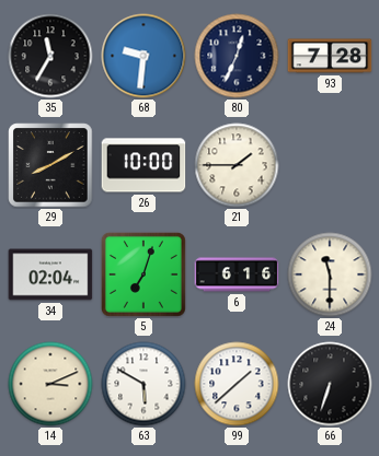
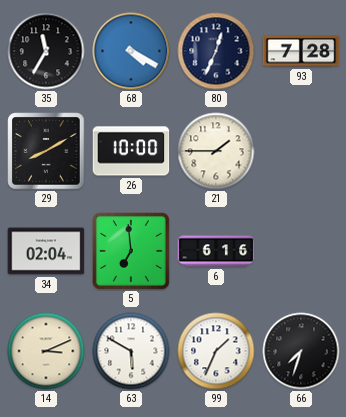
68: 9:31 -> 4:20
5: 7:03 -> 6:59
24: 11:30 -> none
99: 1:38 -> 1:34
66: 6:33 -> 7:33
